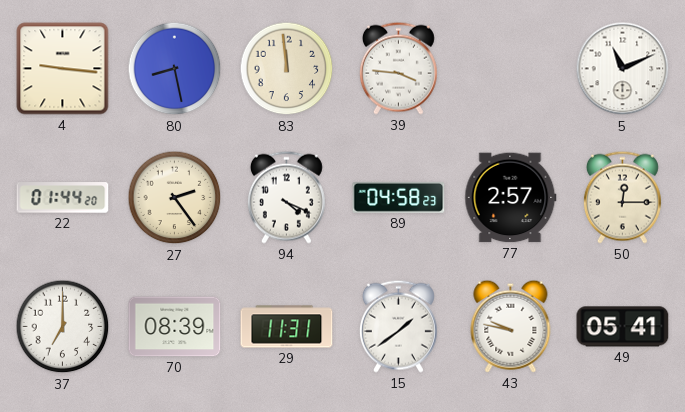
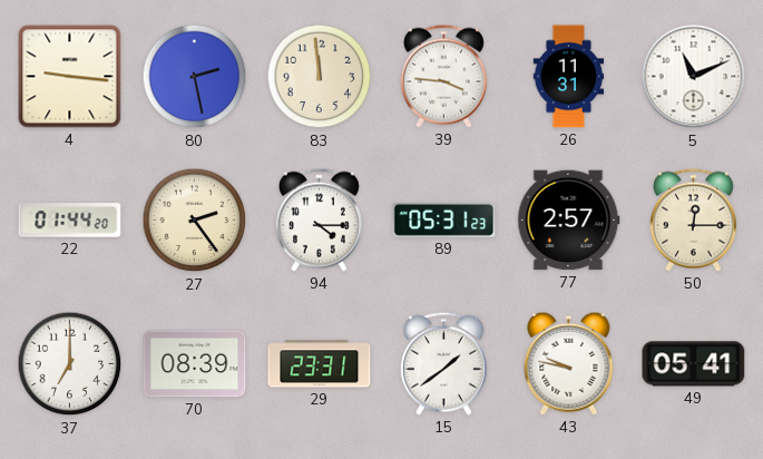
80: 8:28 -> 2:28
26: none -> 11:31
94: 4:19 -> 4:15
89: 04:58 -> 05:31
29: 11:31 -> 23:31
